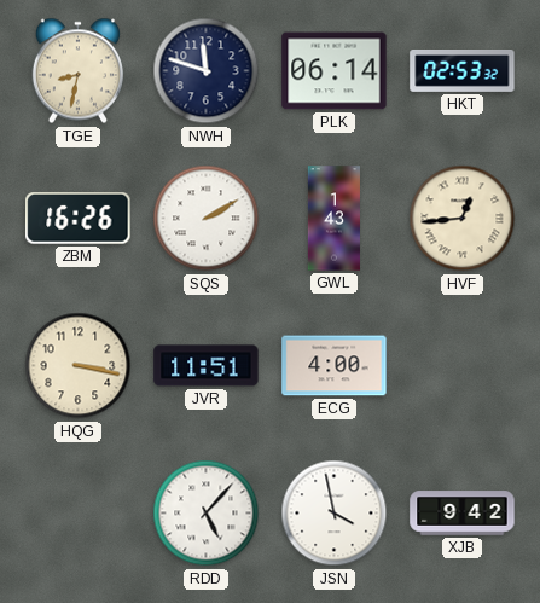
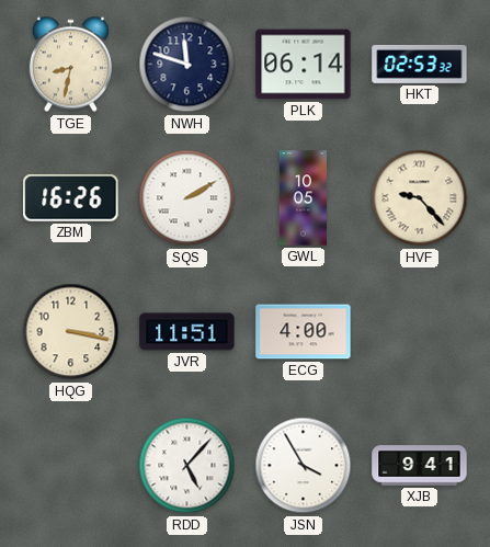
GWL: 1:43 -> 10:05
HVF: 12:44 -> 9:23
JSN: 3:58 -> 3:55
XJB: 9:42 -> 9:41
